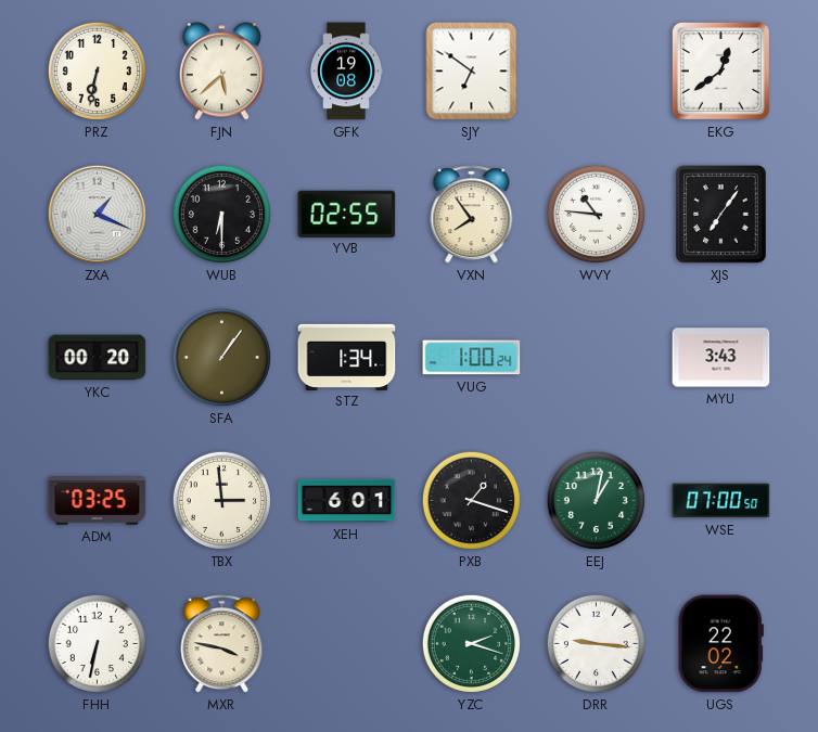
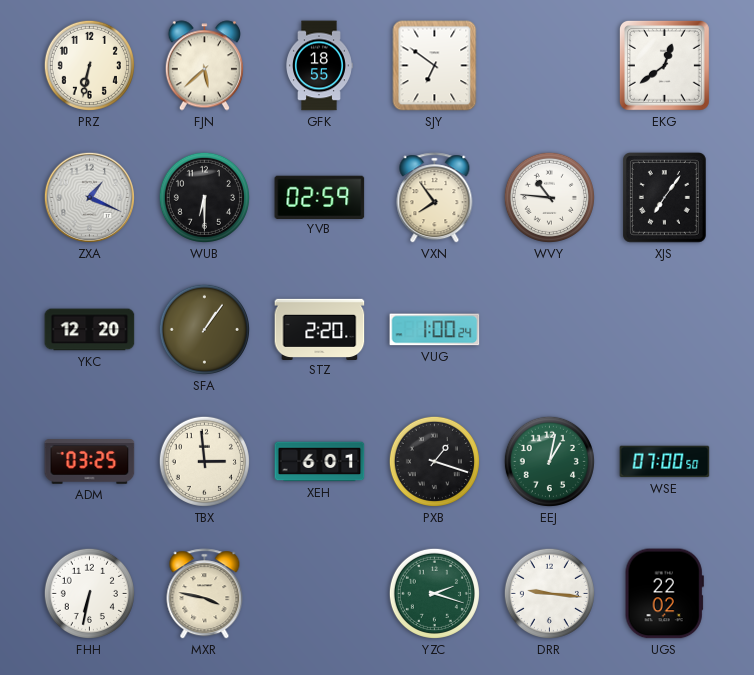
GFK: 19:08 -> 18:55
YVB: 02:55 -> 02:59
YKC: 00:20 -> 12:20
STZ: 1:34 -> 2:20
MYU: 3:43 -> none
